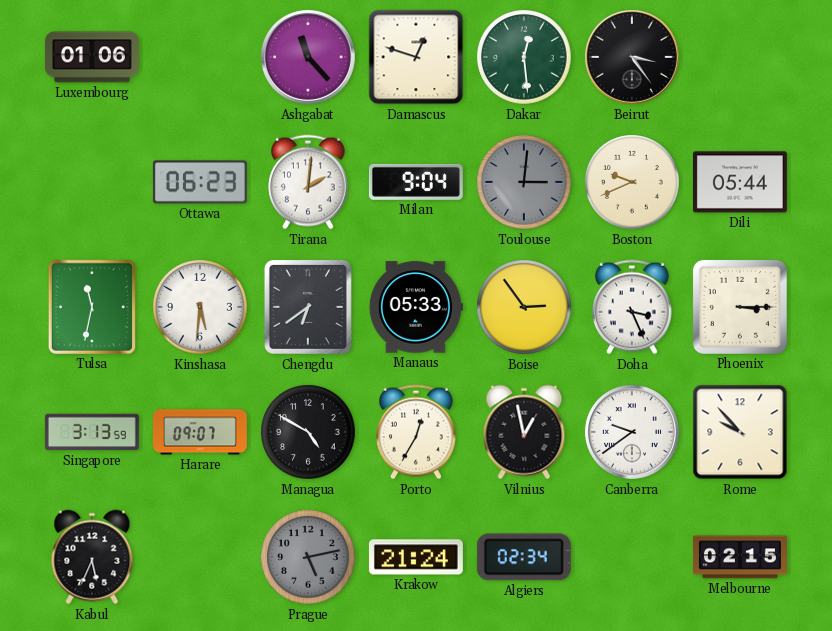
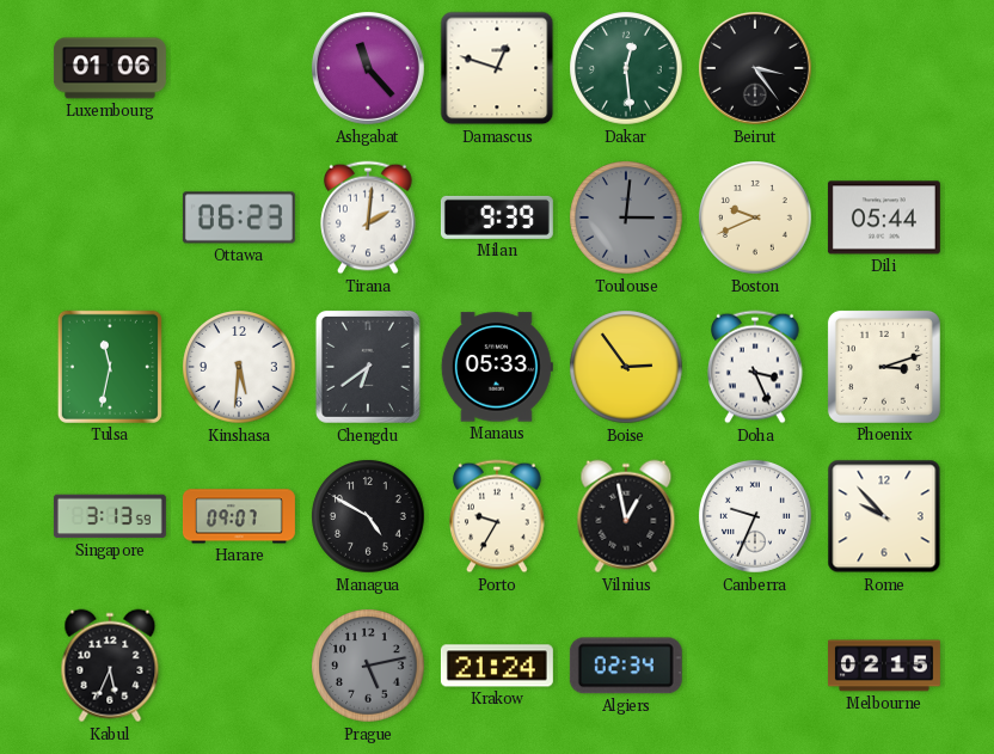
Milan: 9:04 -> 9:39
Phoenix: 3:15 -> 3:12
Porto: 12:35 -> 9:35
Canberra: 9:39 -> 9:34
